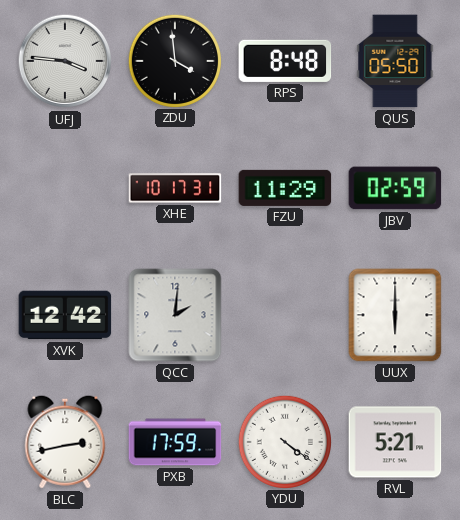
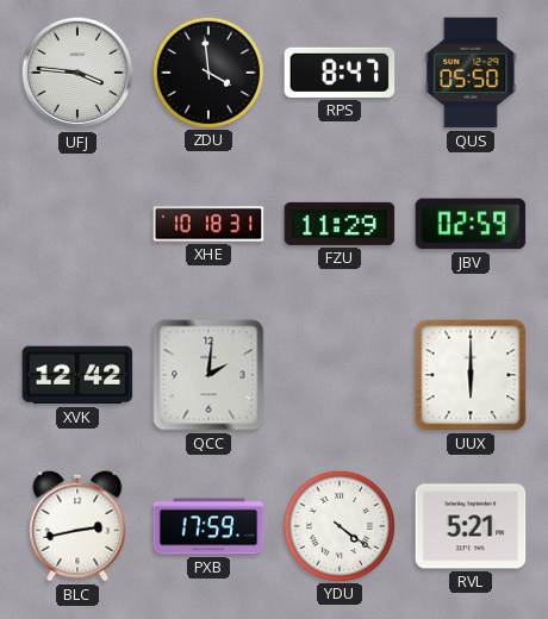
RPS: 8:48 -> 8:47
XHE: 10:17 -> 10:18
